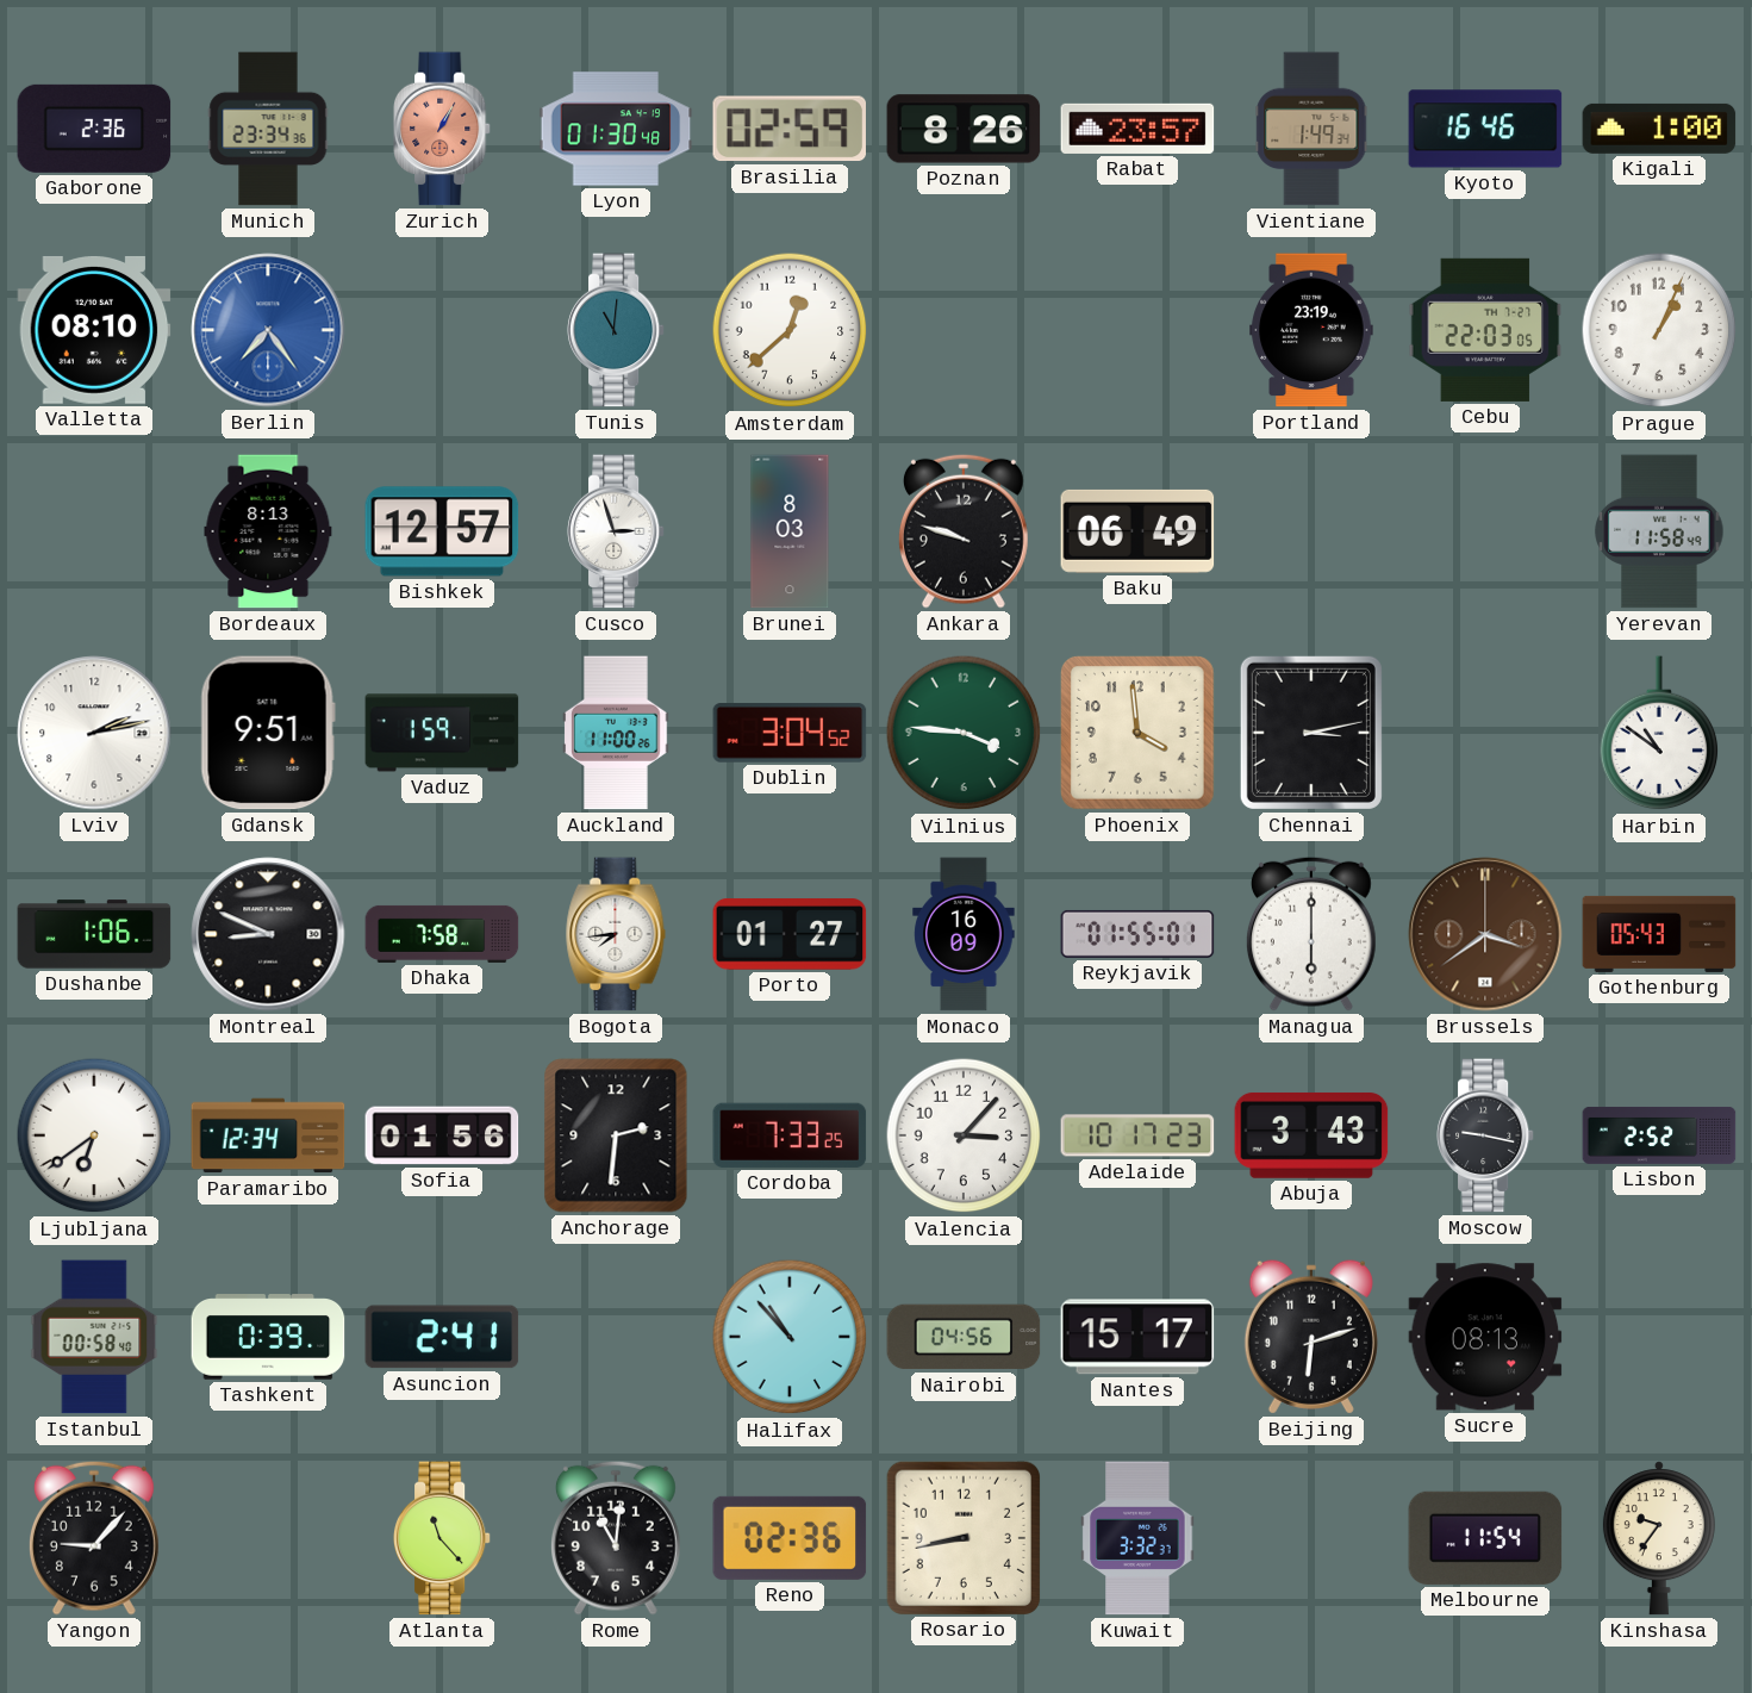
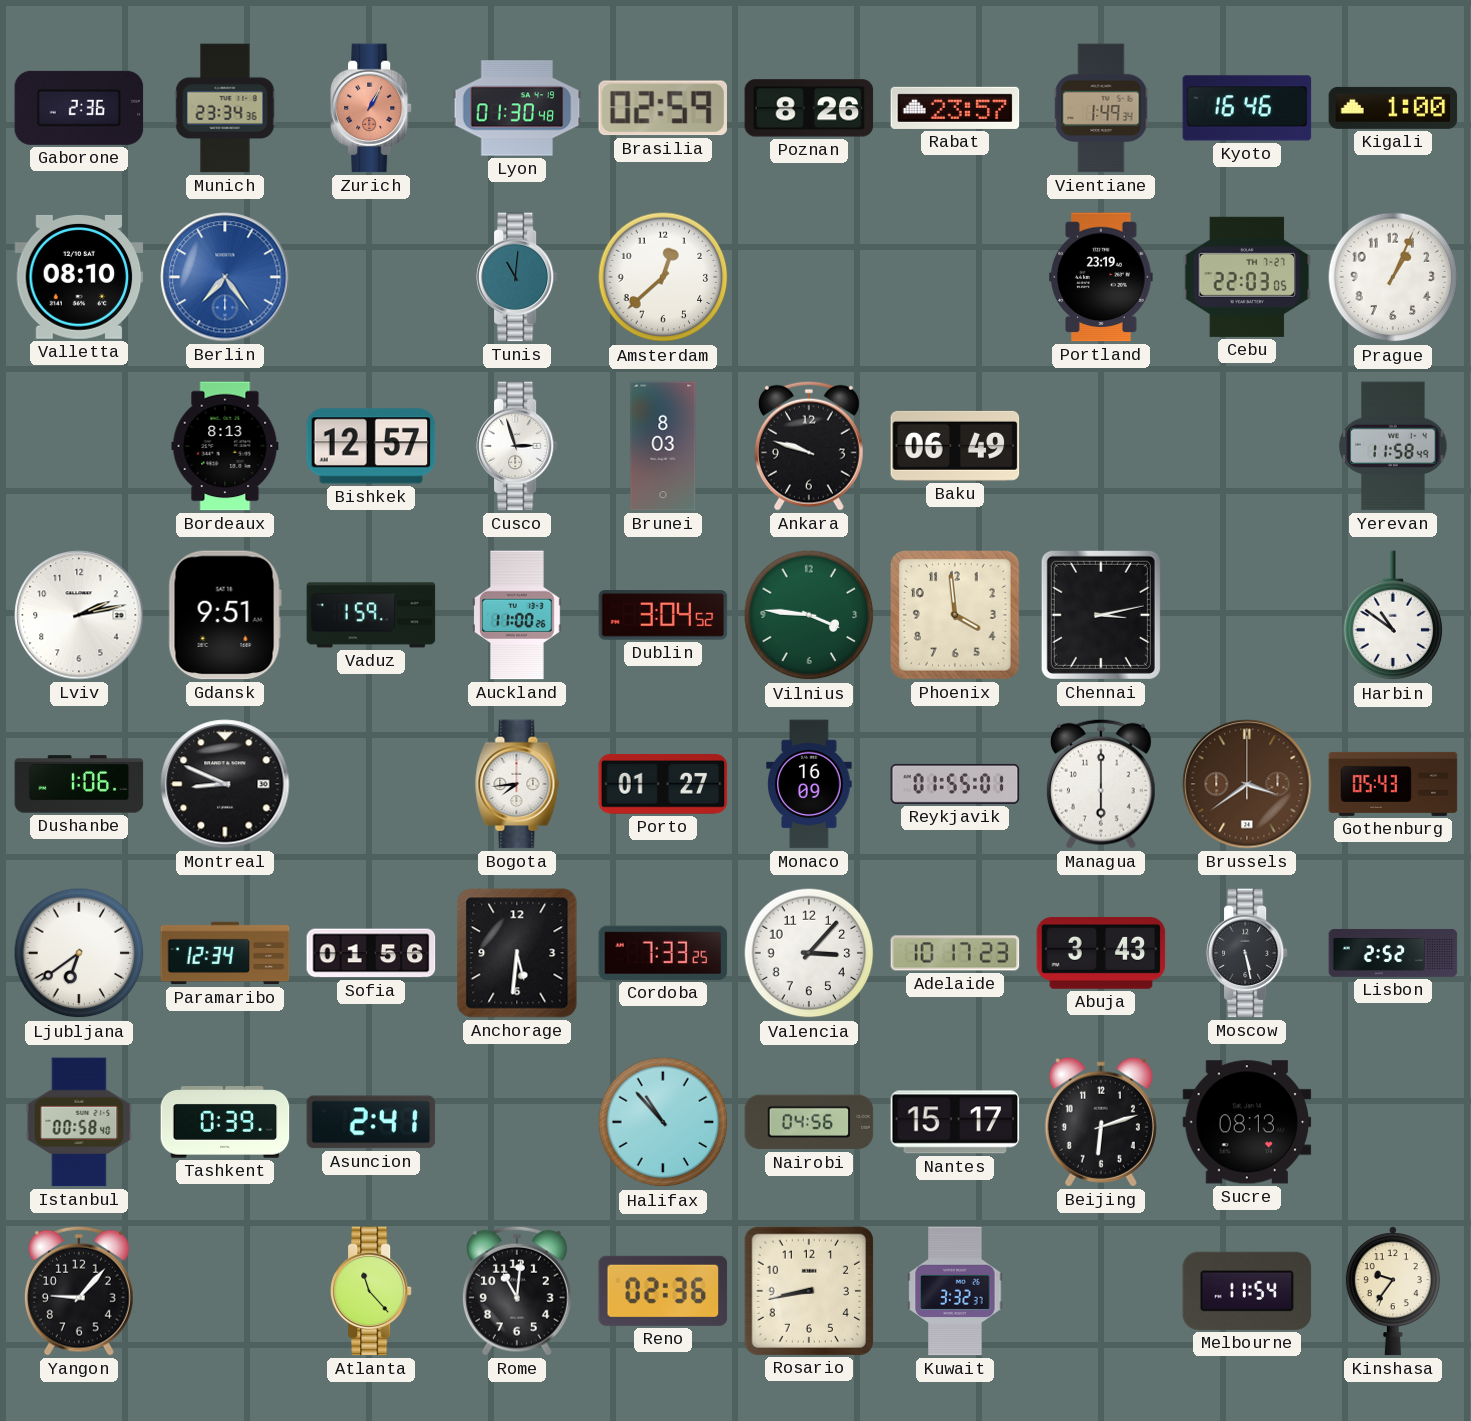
Dhaka: 7:58 -> none
Anchorage: 2:31 -> 5:31
Moscow: 9:17 -> 5:28
